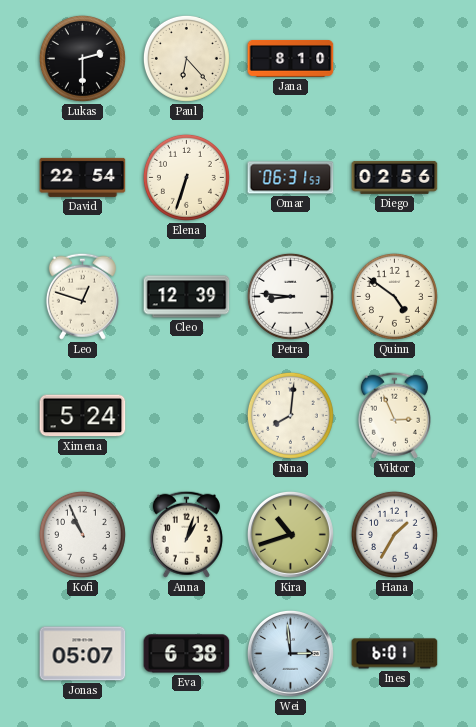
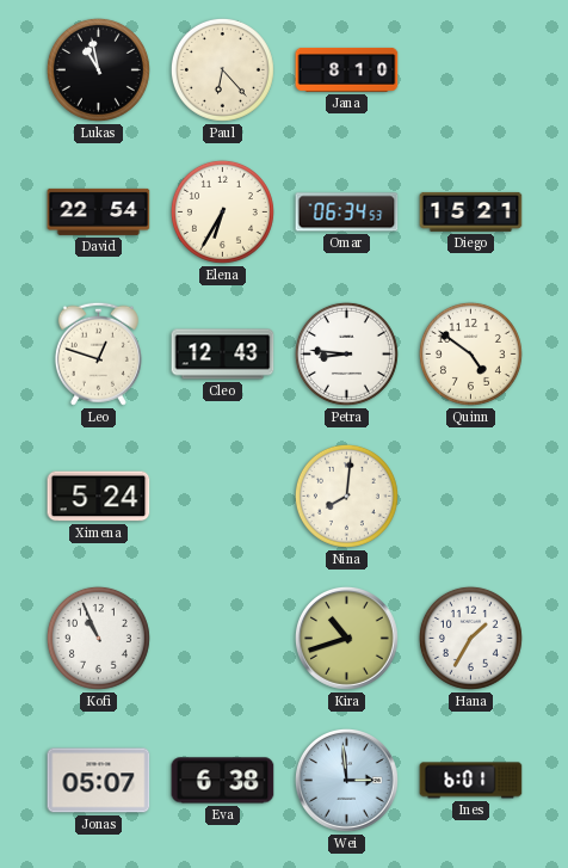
Lukas: 2:30 -> 10:58
Elena: 6:33 -> 6:35
Omar: 06:31 -> 06:34
Diego: 02:56 -> 15:21
Cleo: 12:39 -> 12:43
Viktor: 2:56 -> none
Anna: 1:03 -> none
